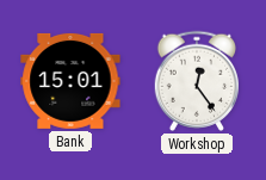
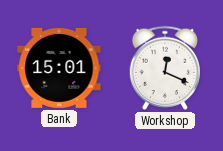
Workshop: 12:24 -> 12:19
